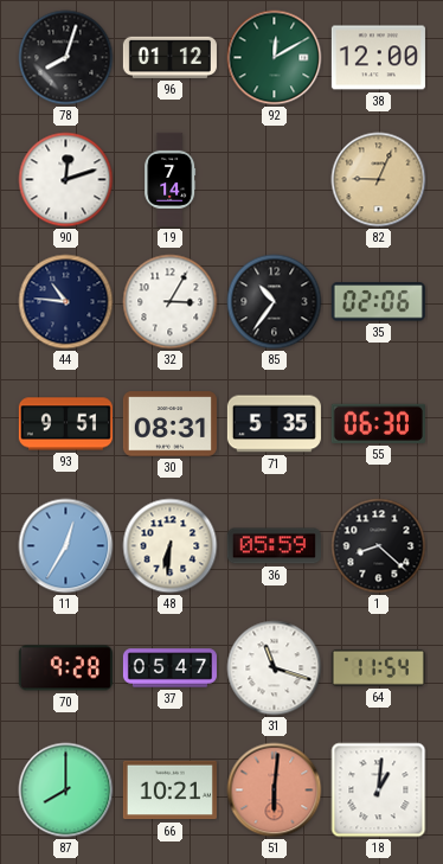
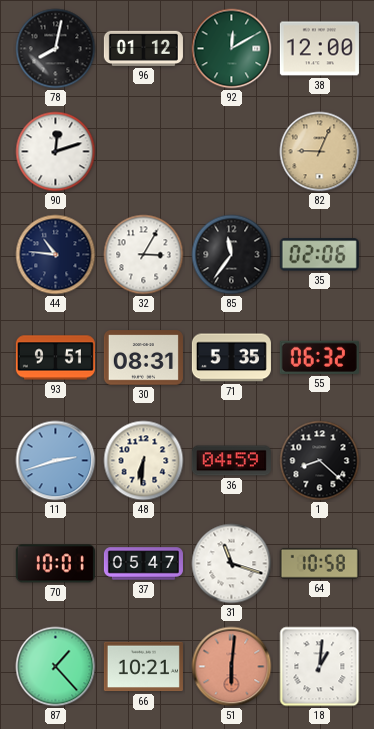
78: 8:03 -> 8:02
19: 7:14 -> none
85: 10:36 -> 11:36
55: 06:30 -> 06:32
11: 12:35 -> 2:42
36: 05:59 -> 04:59
70: 9:28 -> 10:01
64: 11:54 -> 10:58
87: 8:00 -> 1:23
